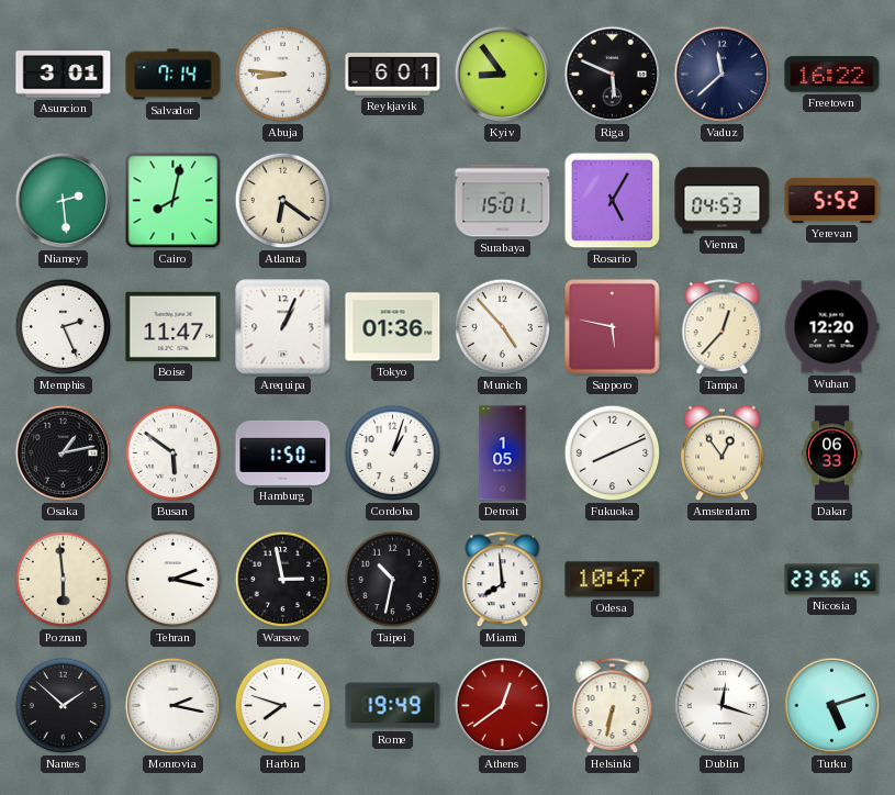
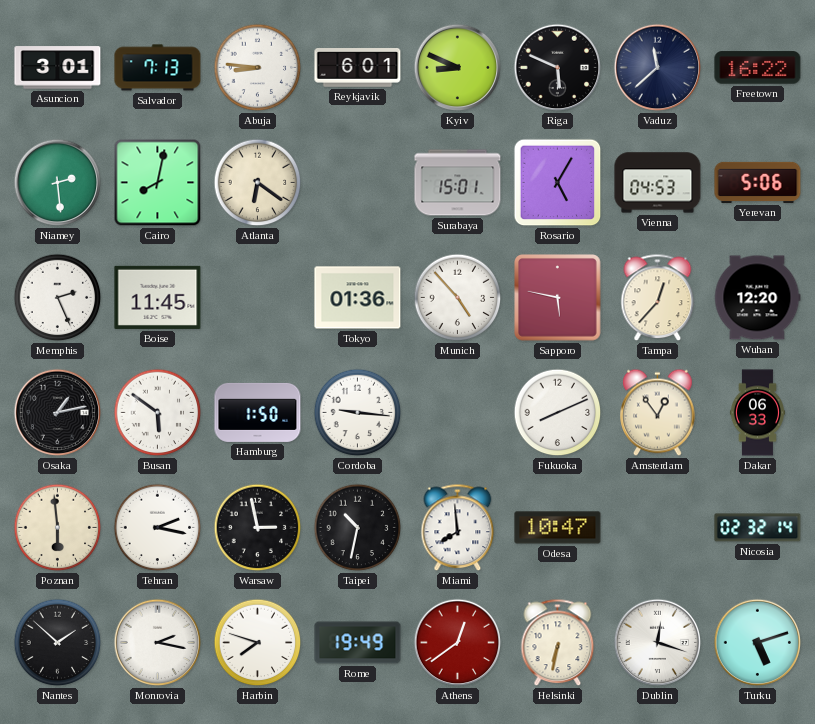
Salvador: 7:14 -> 7:13
Kyiv: 8:54 -> 8:49
Yerevan: 5:52 -> 5:06
Boise: 11:47 -> 11:45
Arequipa: 1:04 -> none
Cordoba: 1:03 -> 9:16
Detroit: 1:05 -> none
Nicosia: 23:56 -> 02:32
